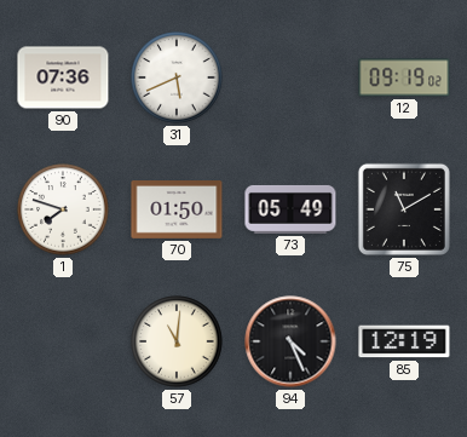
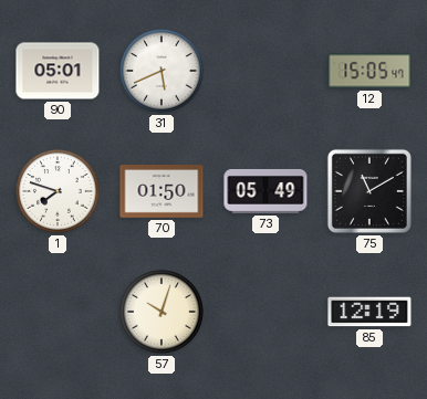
90: 07:36 -> 05:01
12: 09:19 -> 15:05
57: 11:01 -> 10:03
94: 4:26 -> none
